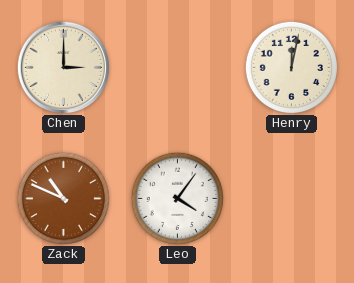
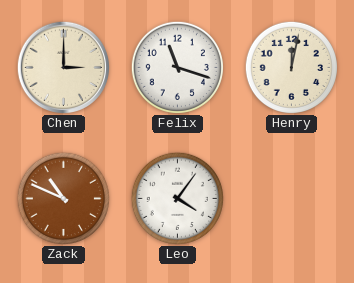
Felix: none -> 11:18
